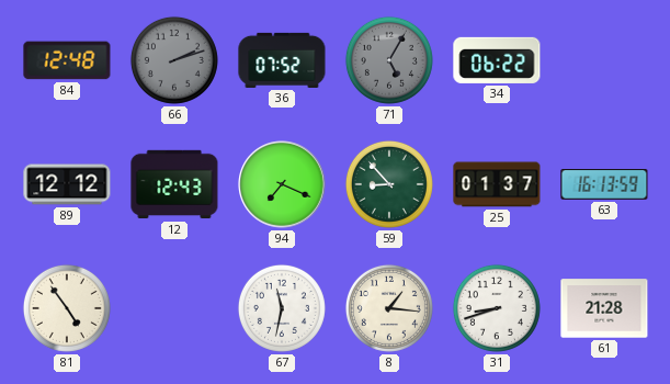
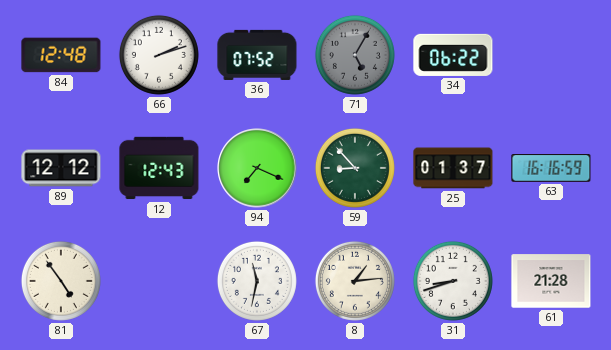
66 dial: grey -> white
63: 16:13 -> 16:16
8: 1:16 -> 1:14
